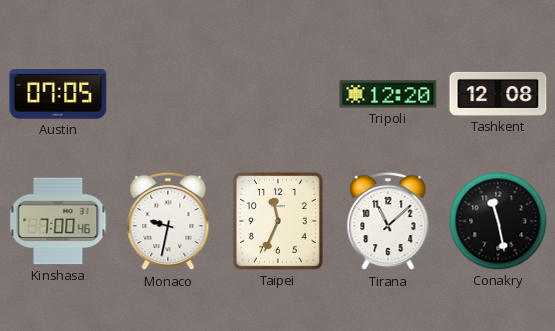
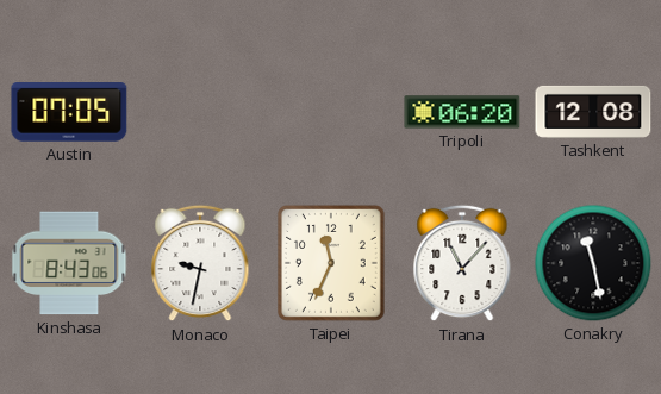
Tripoli: 12:20 -> 06:20
Kinshasa: 7:00 -> 8:43
Tirana: 11:08 -> 11:07
